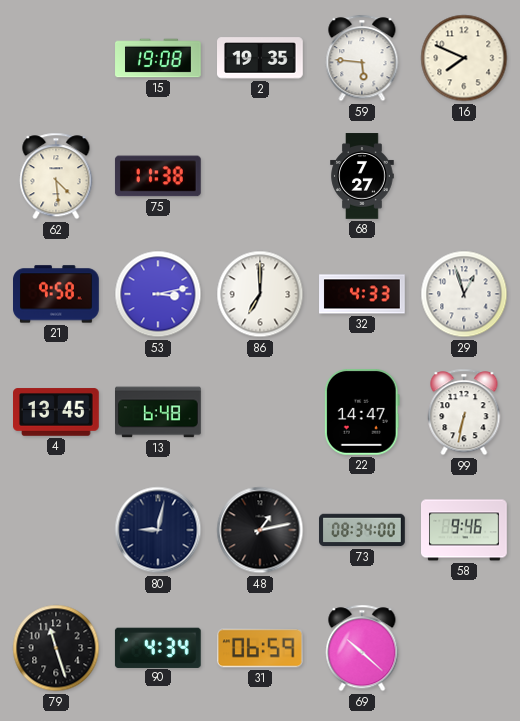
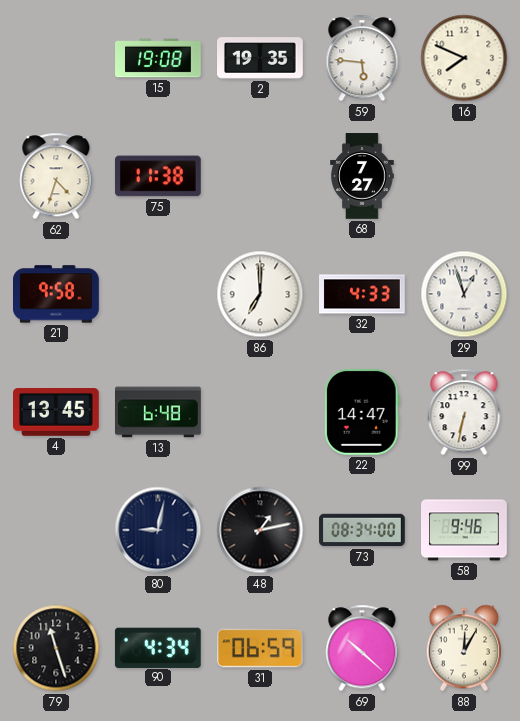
62: 4:29 -> 4:33
53: 3:13 -> none
88: none -> 12:05
